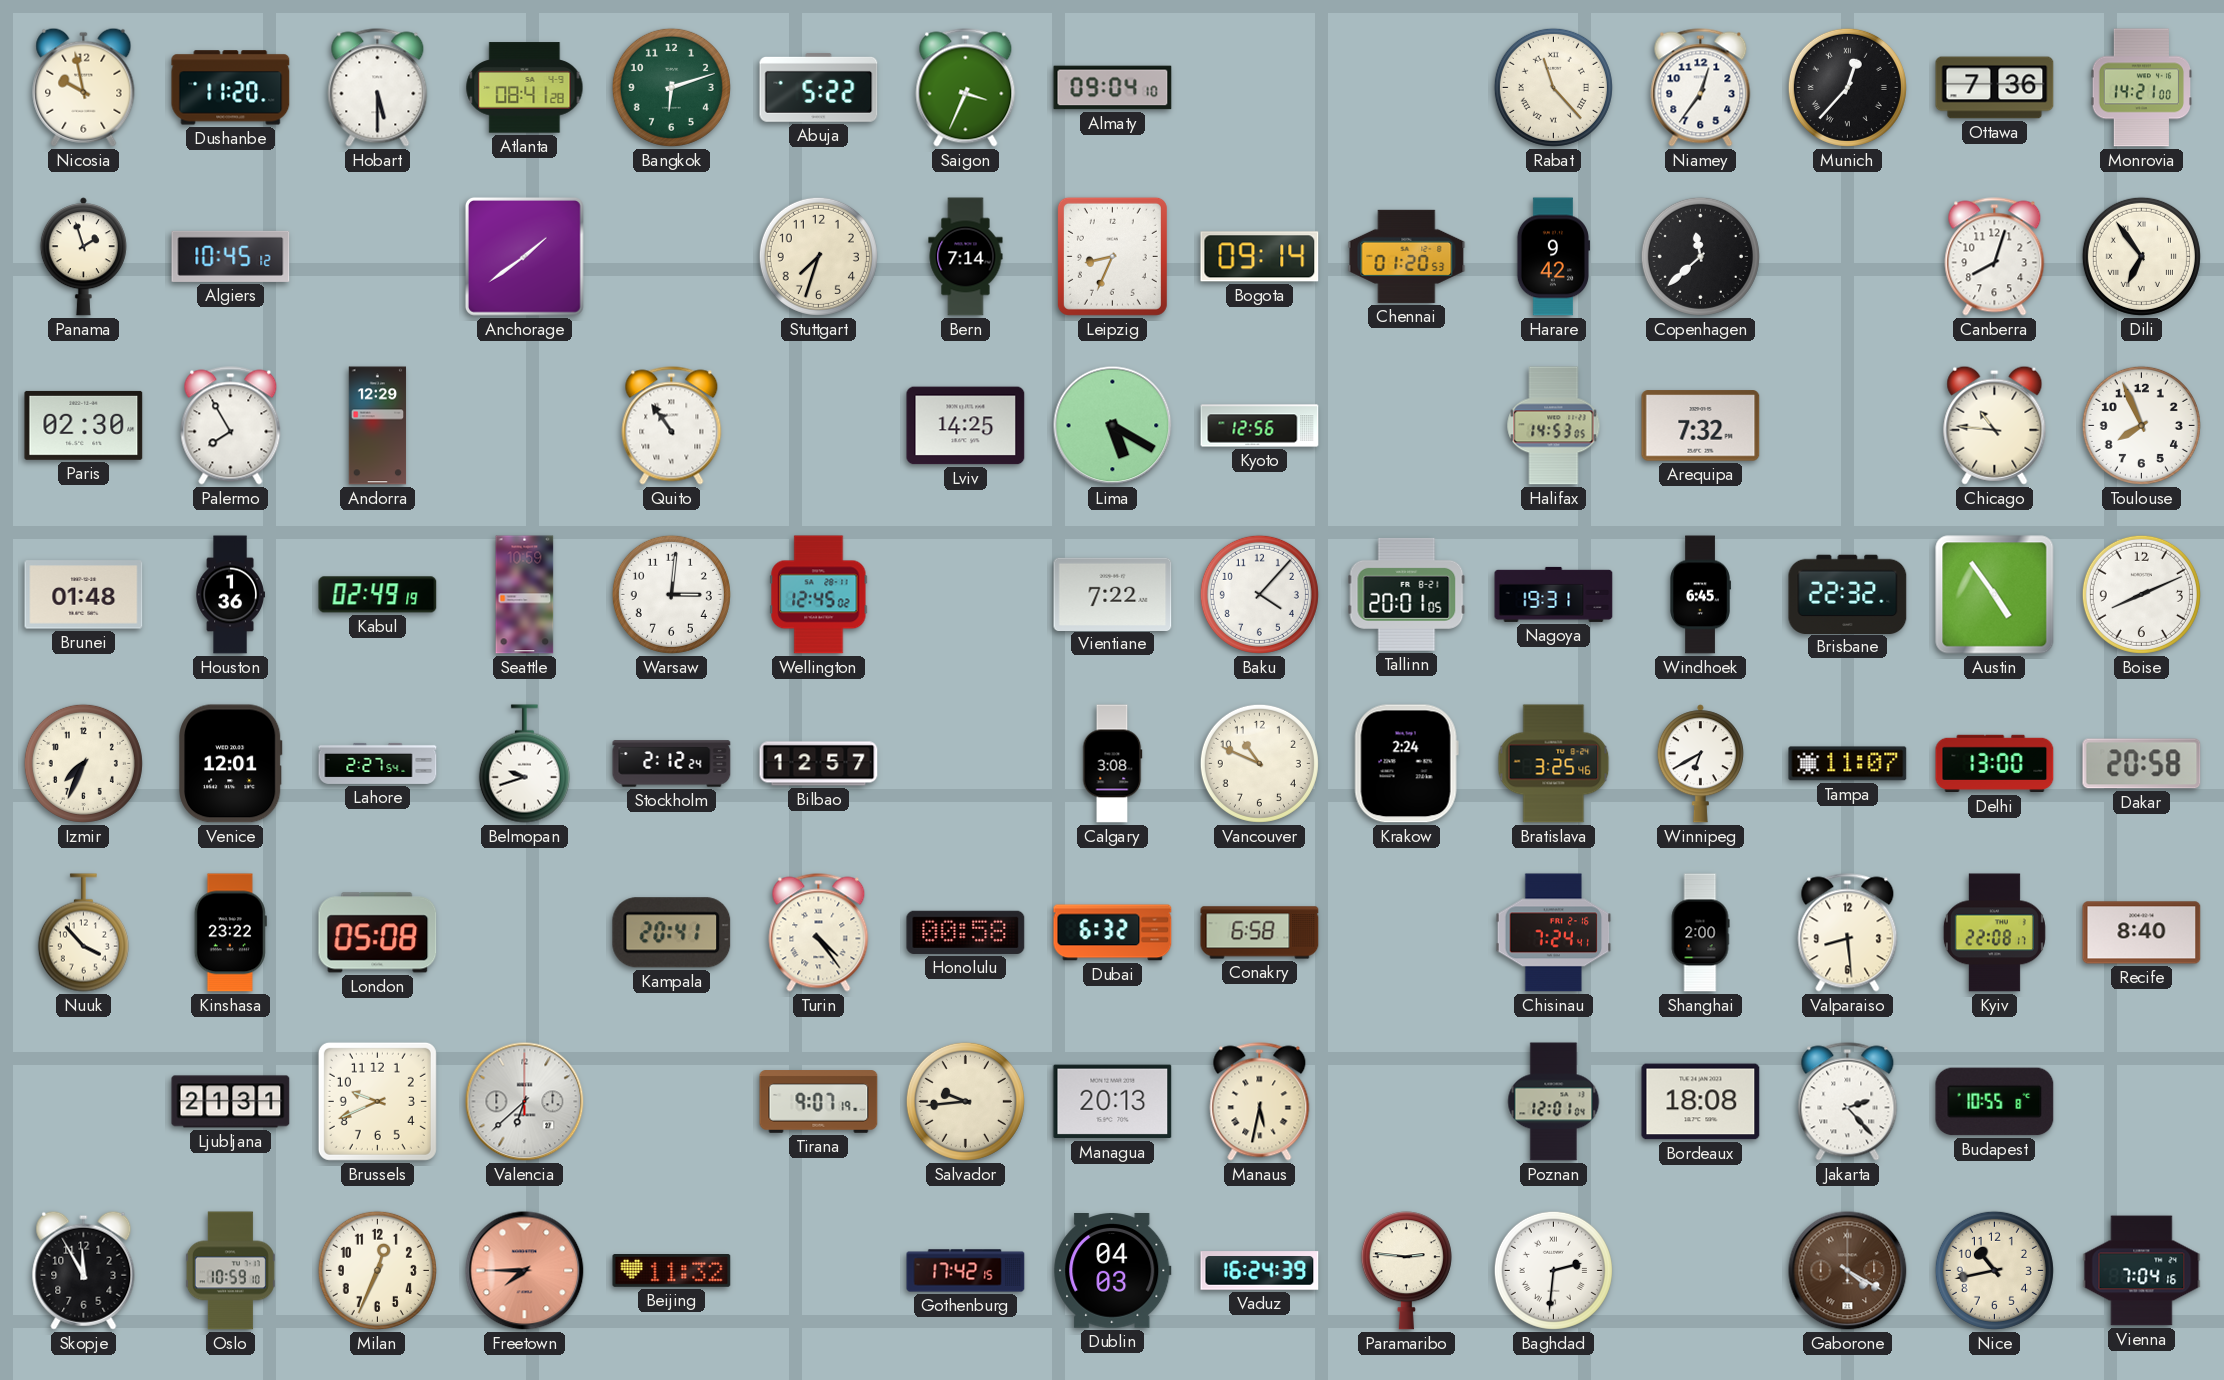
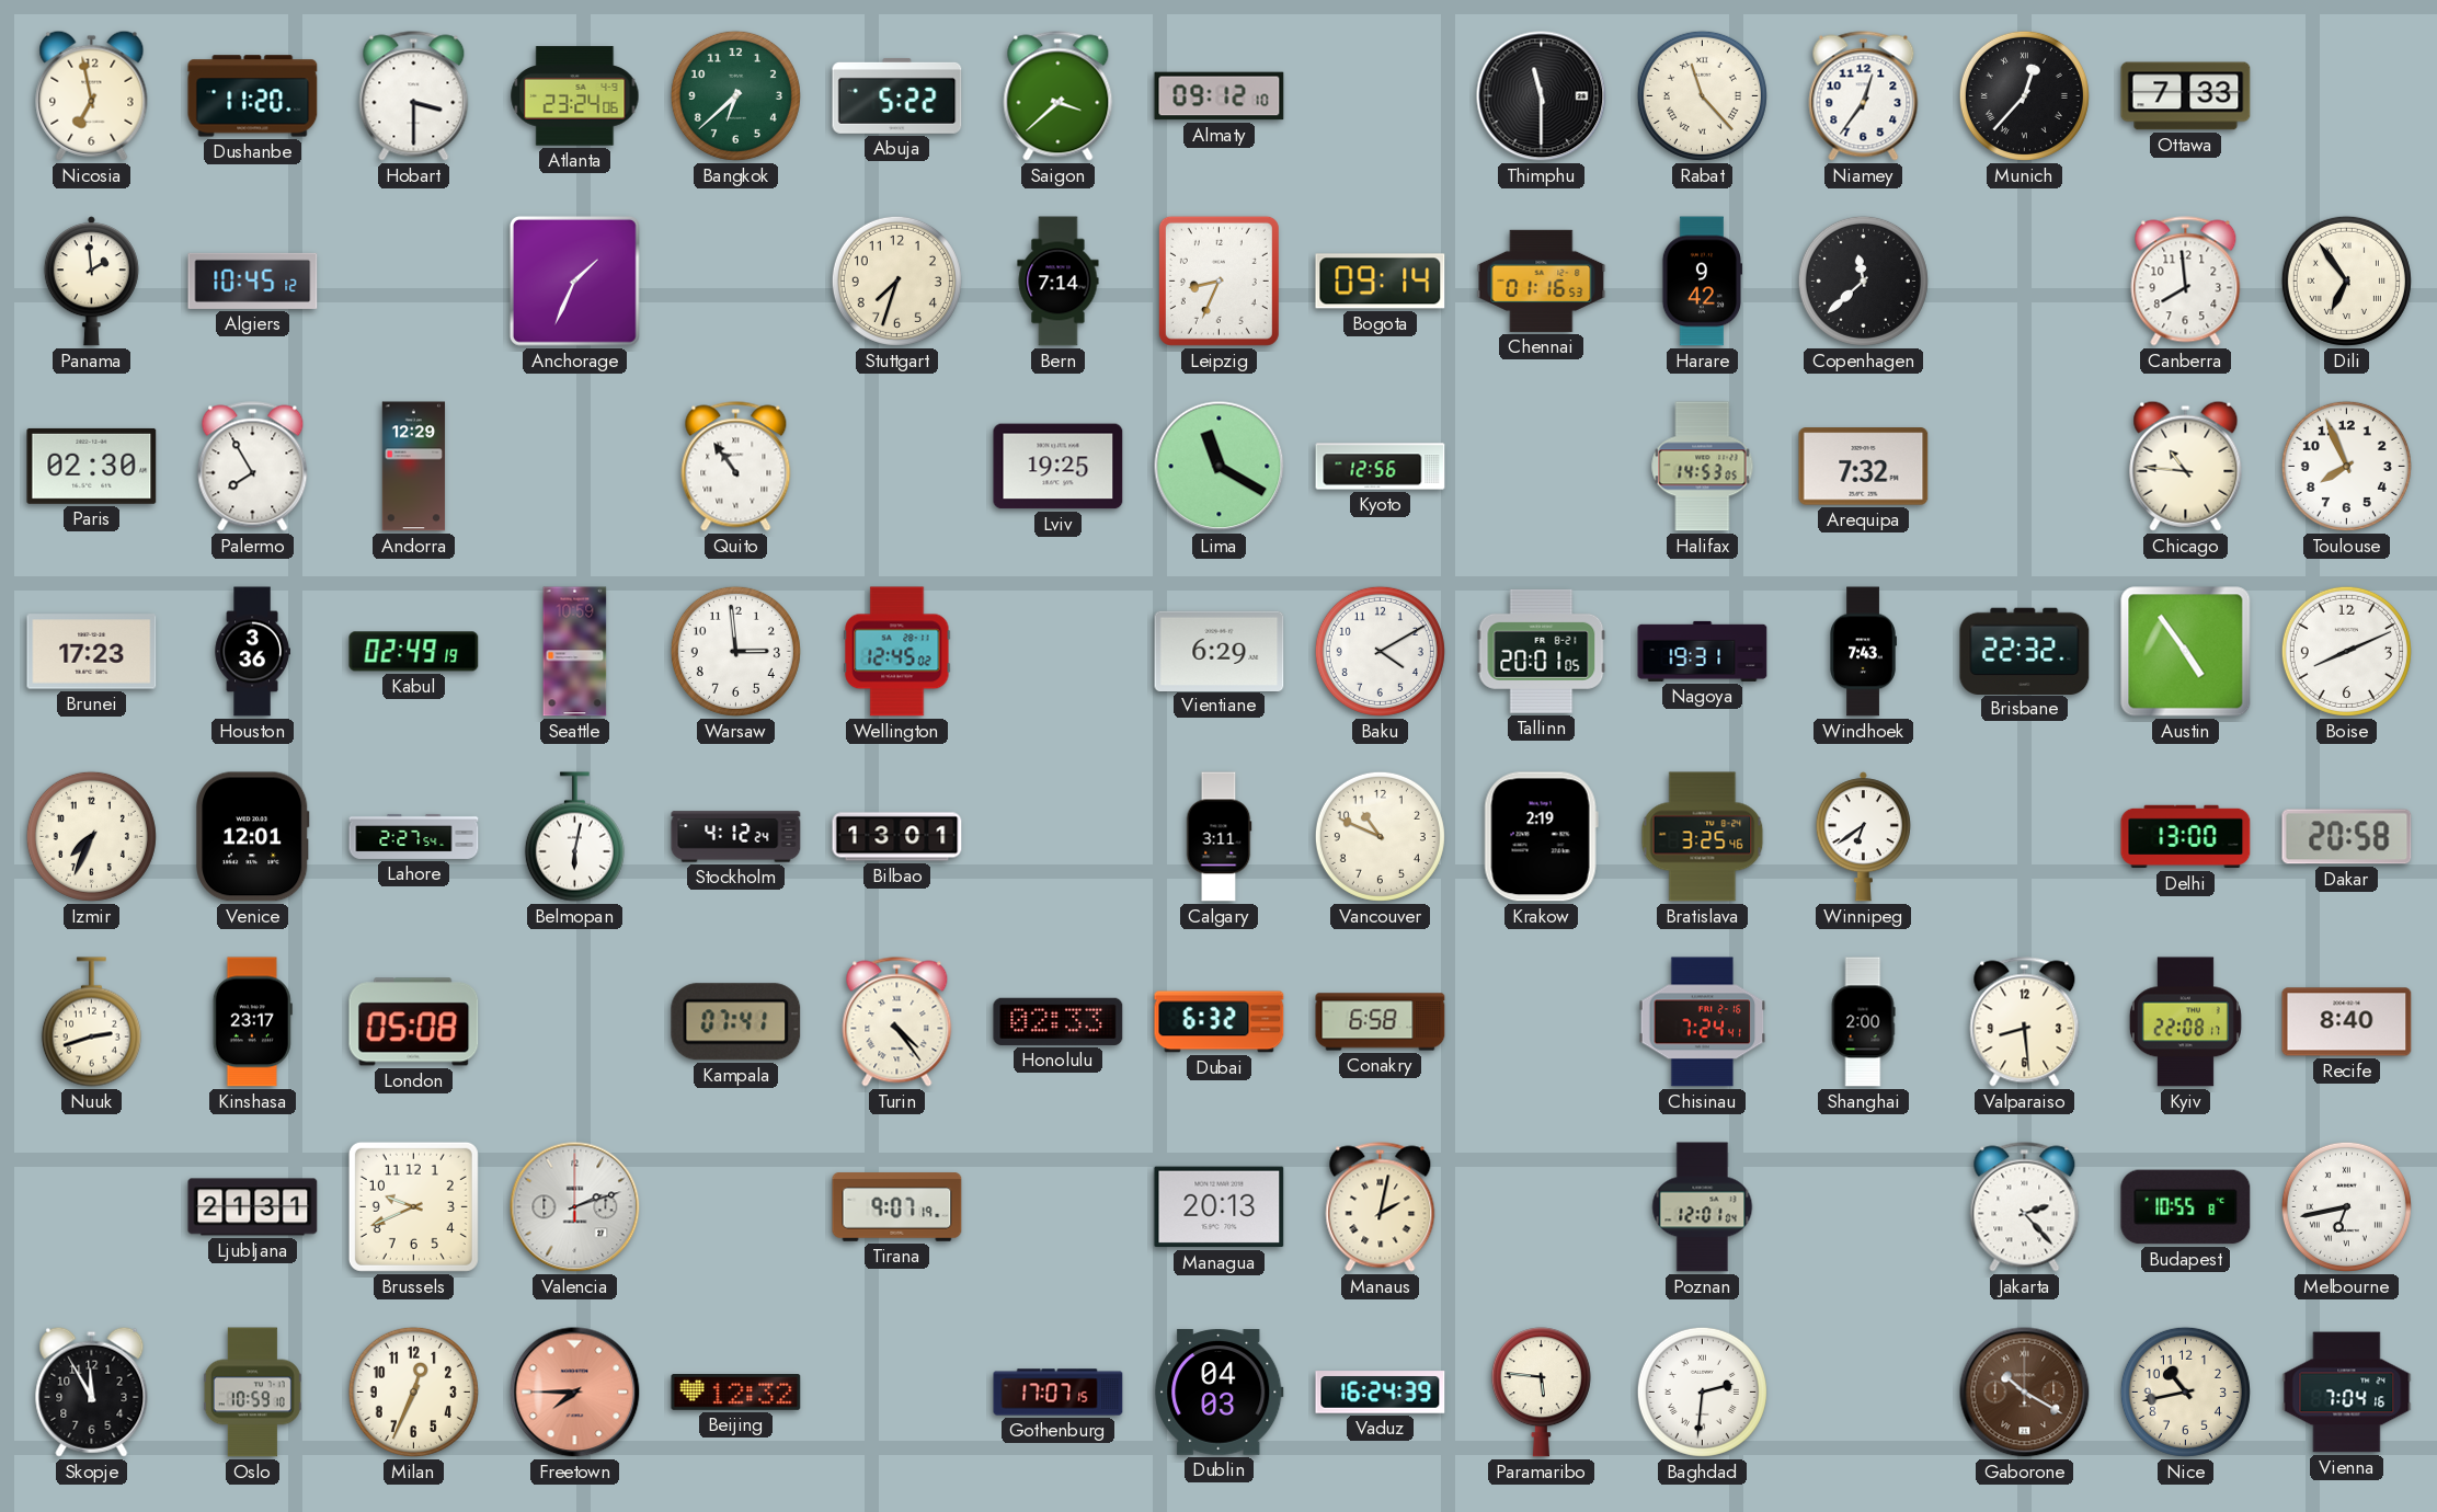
Nicosia: 9:58 -> 6:58
Hobart: 5:30 -> 3:30
Atlanta: 08:41 -> 23:24
Bangkok: 6:12 -> 6:38
Saigon: 3:34 -> 3:38
Almaty: 09:04 -> 09:12
Thimphu: none -> 11:30
Ottawa: 7:36 -> 7:33
Monrovia: 14:21 -> none
Panama: 1:57 -> 1:59
Anchorage: 1:39 -> 1:34
Chennai: 01:20 -> 01:16
Canberra: 8:03 -> 7:59
Lviv: 14:25 -> 19:25
Lima: 5:20 -> 11:20
Brunei: 01:48 -> 17:23
Houston: 1:36 -> 3:36
Warsaw: 3:01 -> 2:59
Vientiane: 7:22 -> 6:29
Baku: 4:07 -> 4:10
Windhoek: 6:45 -> 7:43
Belmopan: 9:42 -> 6:02
Stockholm: 2:12 -> 4:12
Bilbao: 12:57 -> 13:01
Calgary: 3:08 -> 3:11
Krakow: 2:24 -> 2:19
Winnipeg: 6:40 -> 6:39
Tampa: 11:07 -> none
Nuuk: 3:53 -> 2:42
Kinshasa: 23:22 -> 23:17
Kampala: 20:41 -> 07:41
Honolulu: 00:58 -> 02:33
Valencia: 6:38 -> 2:12
Salvador: 9:44 -> none
Manaus: 5:32 -> 2:02
Bordeaux: 18:08 -> none
Melbourne: none -> 6:43
Beijing: 11:32 -> 12:32
Gothenburg: 17:42 -> 17:07
Paramaribo: 2:46 -> 5:46
Gaborone: 4:20 -> 10:20
